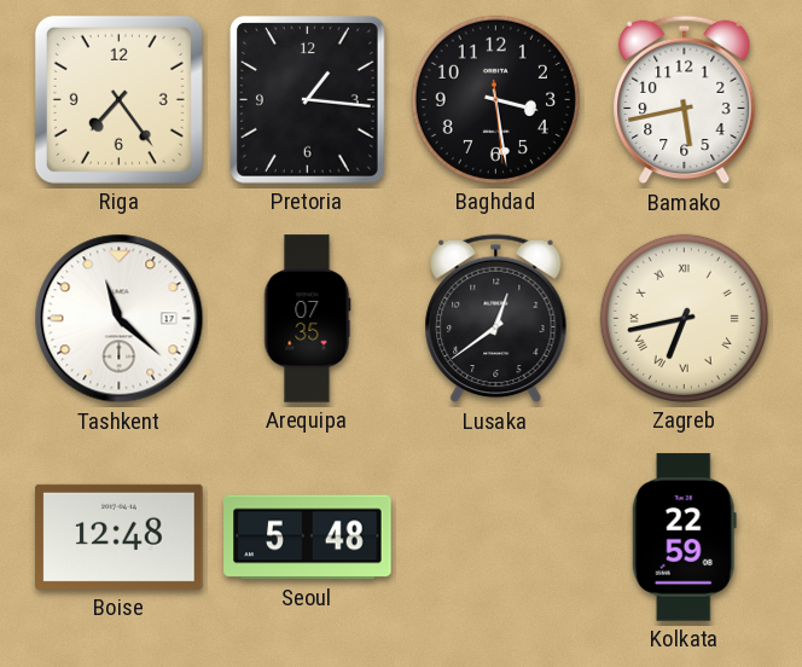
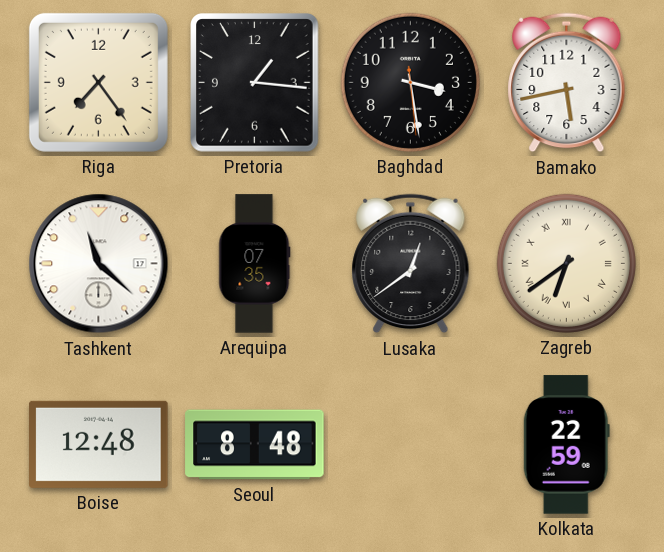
Zagreb: 6:43 -> 6:39
Seoul: 5:48 -> 8:48
